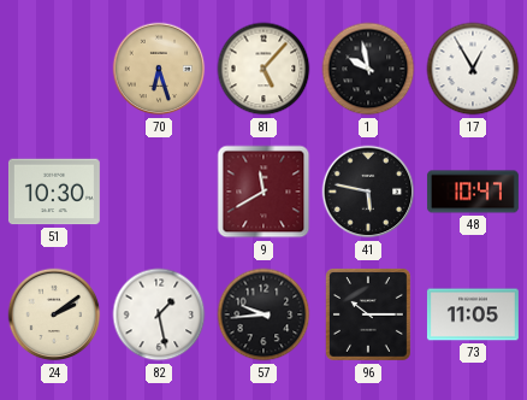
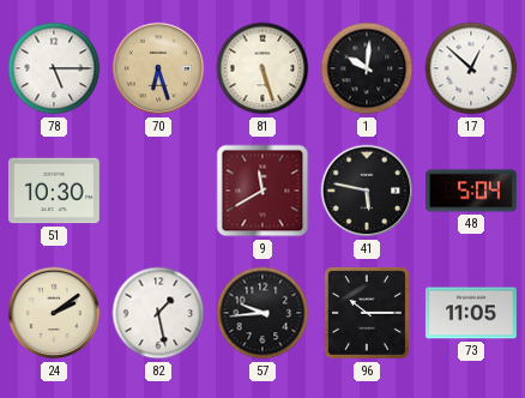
78: none -> 5:15
81: 5:07 -> 5:27
1: 9:58 -> 10:01
17: 12:55 -> 12:52
48: 10:47 -> 5:04
